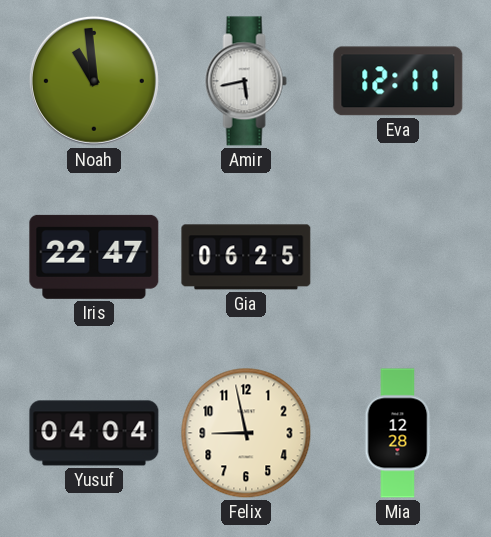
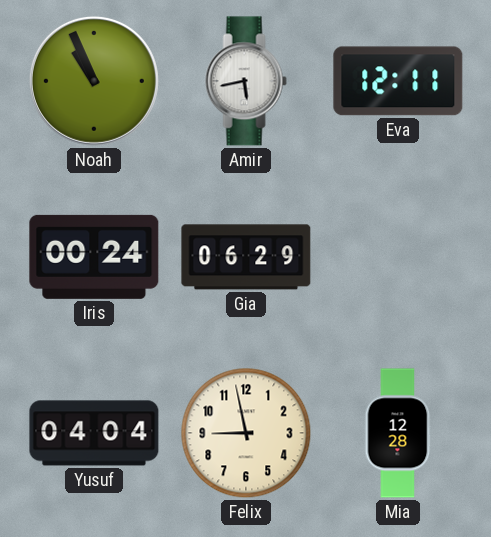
Noah: 10:59 -> 10:56
Iris: 22:47 -> 00:24
Gia: 06:25 -> 06:29
